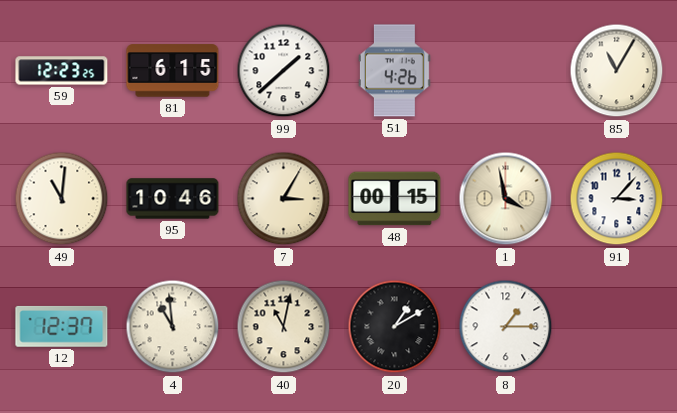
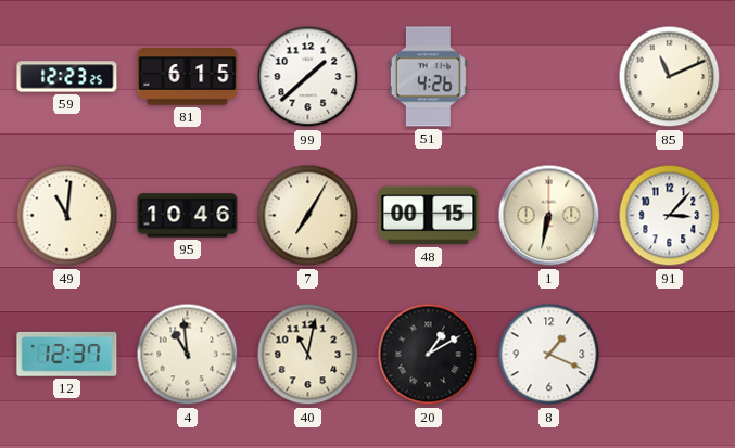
85: 11:05 -> 11:11
7: 3:05 -> 7:05
1: 3:58 -> 6:32
8: 1:15 -> 1:19
